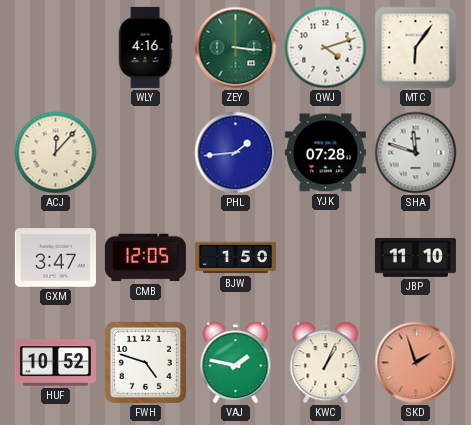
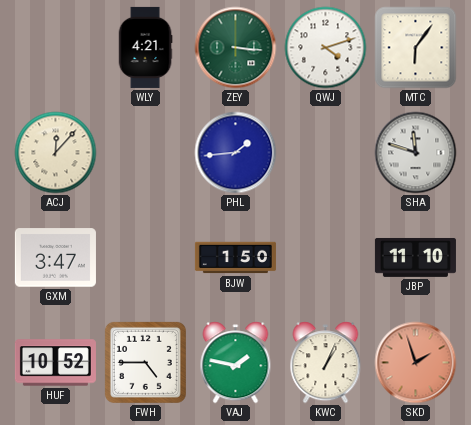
WLY: 4:16 -> 4:21
YJK: 07:28 -> none
CMB: 12:05 -> none
FWH: 4:48 -> 4:45
